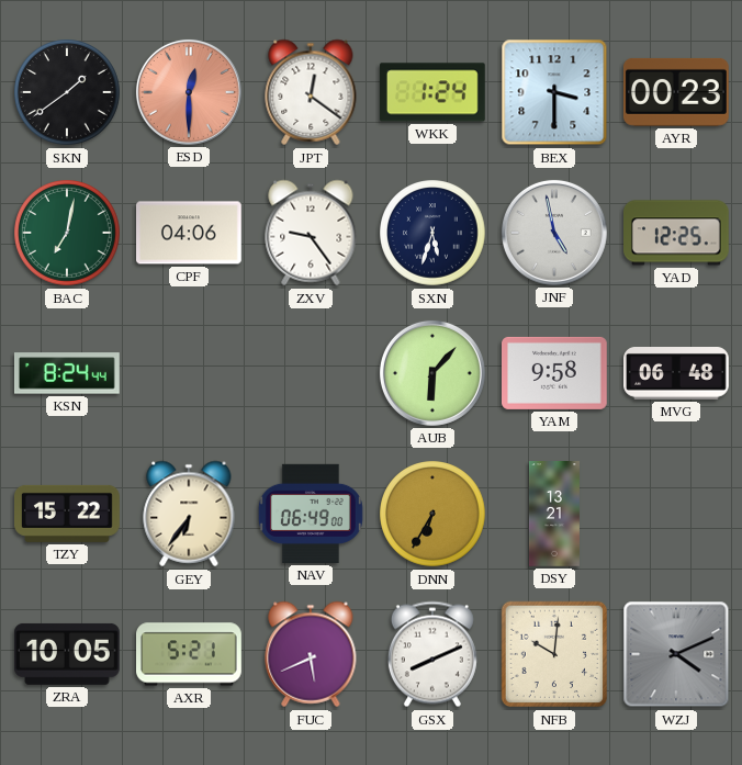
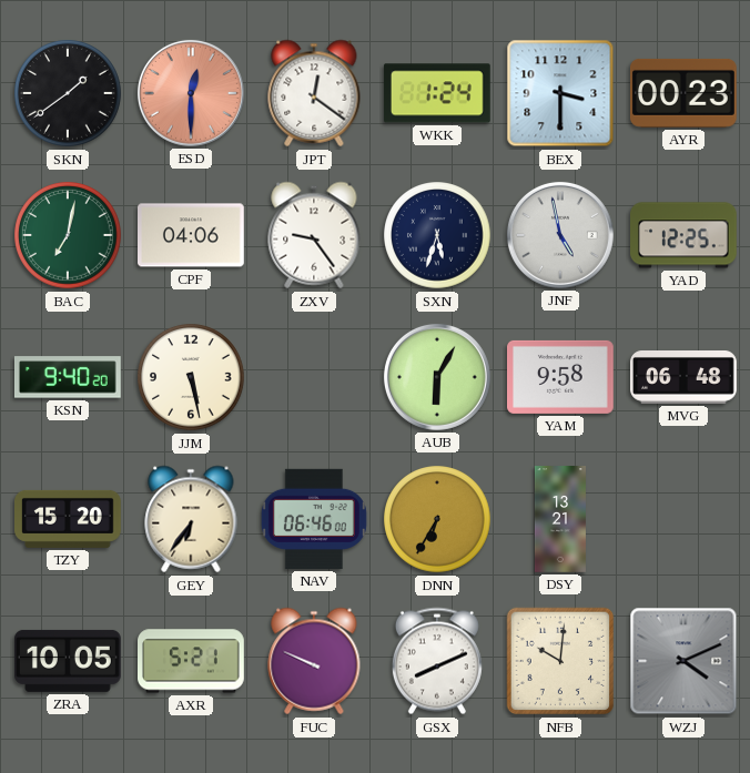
KSN: 8:24 -> 9:40
JJM: none -> 5:28
AUB: 6:07 -> 6:05
TZY: 15:22 -> 15:20
NAV: 06:49 -> 06:46
FUC: 5:41 -> 9:49
